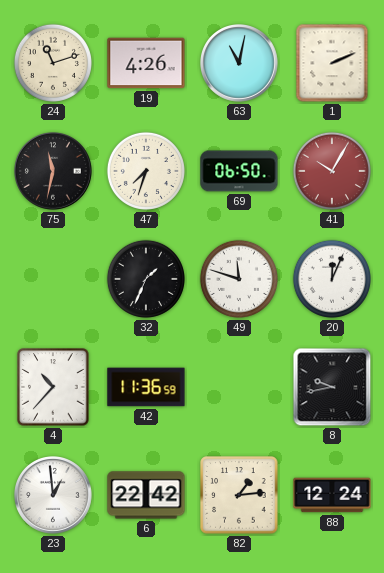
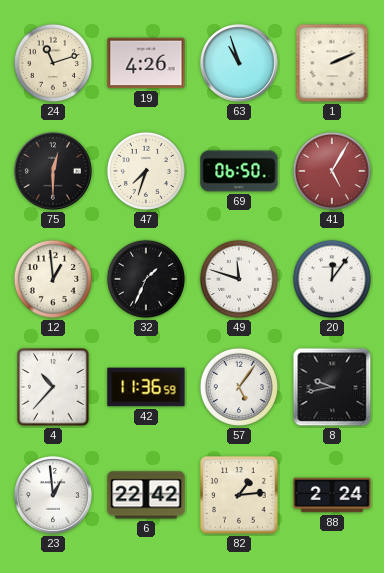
63: 11:02 -> 10:57
75: 11:32 -> 12:30
41: 10:05 -> 5:05
12: none -> 12:59
20: 12:04 -> 12:06
57: none -> 5:06
88: 12:24 -> 2:24
